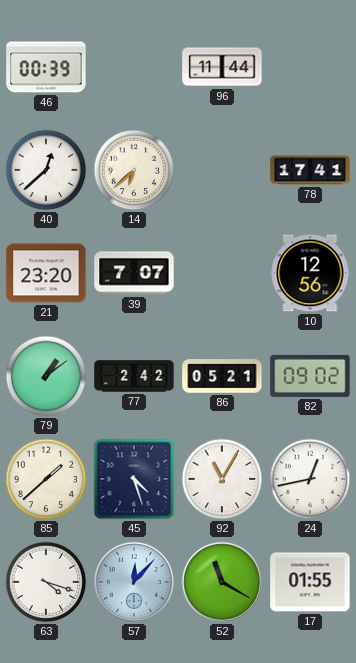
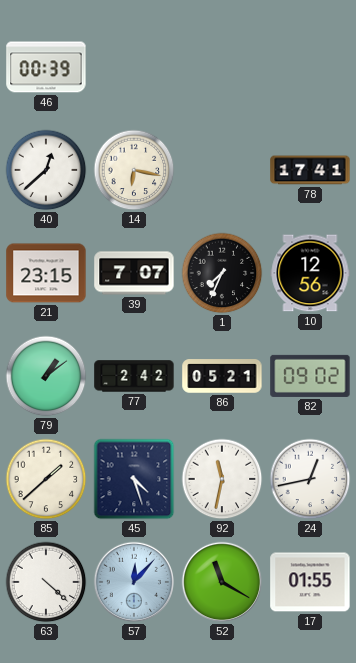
96: 11:44 -> none
14: 6:38 -> 6:17
21: 23:20 -> 23:15
1: none -> 7:34
92: 11:05 -> 11:32
63: 4:18 -> 4:22
